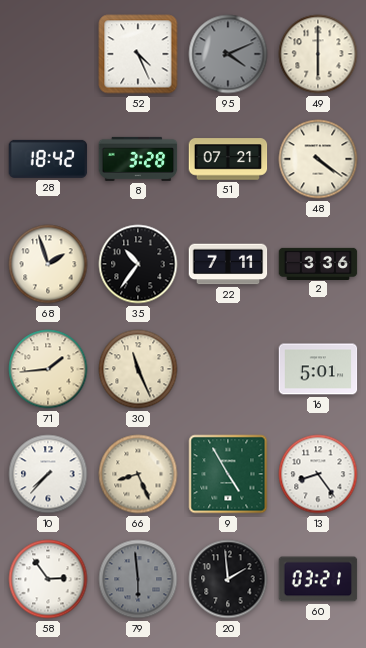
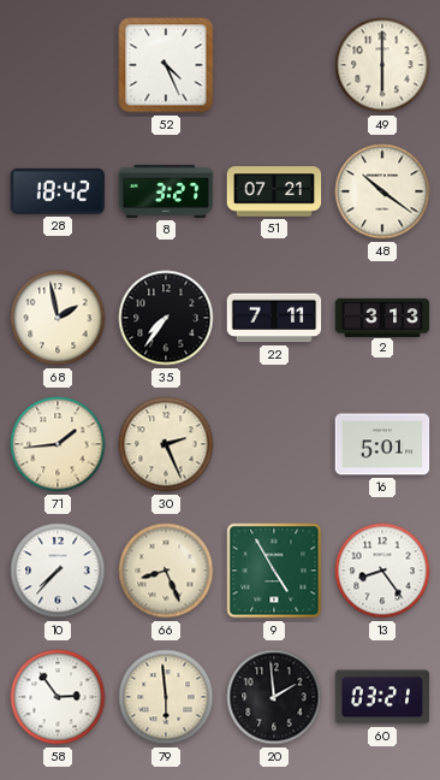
95: 4:11 -> none
8: 3:28 -> 3:27
48: 4:21 -> 10:21
68: 1:57 -> 1:58
35: 10:36 -> 7:36
2: 3:36 -> 3:13
30: 11:26 -> 2:26
79 dial: grey -> cream
